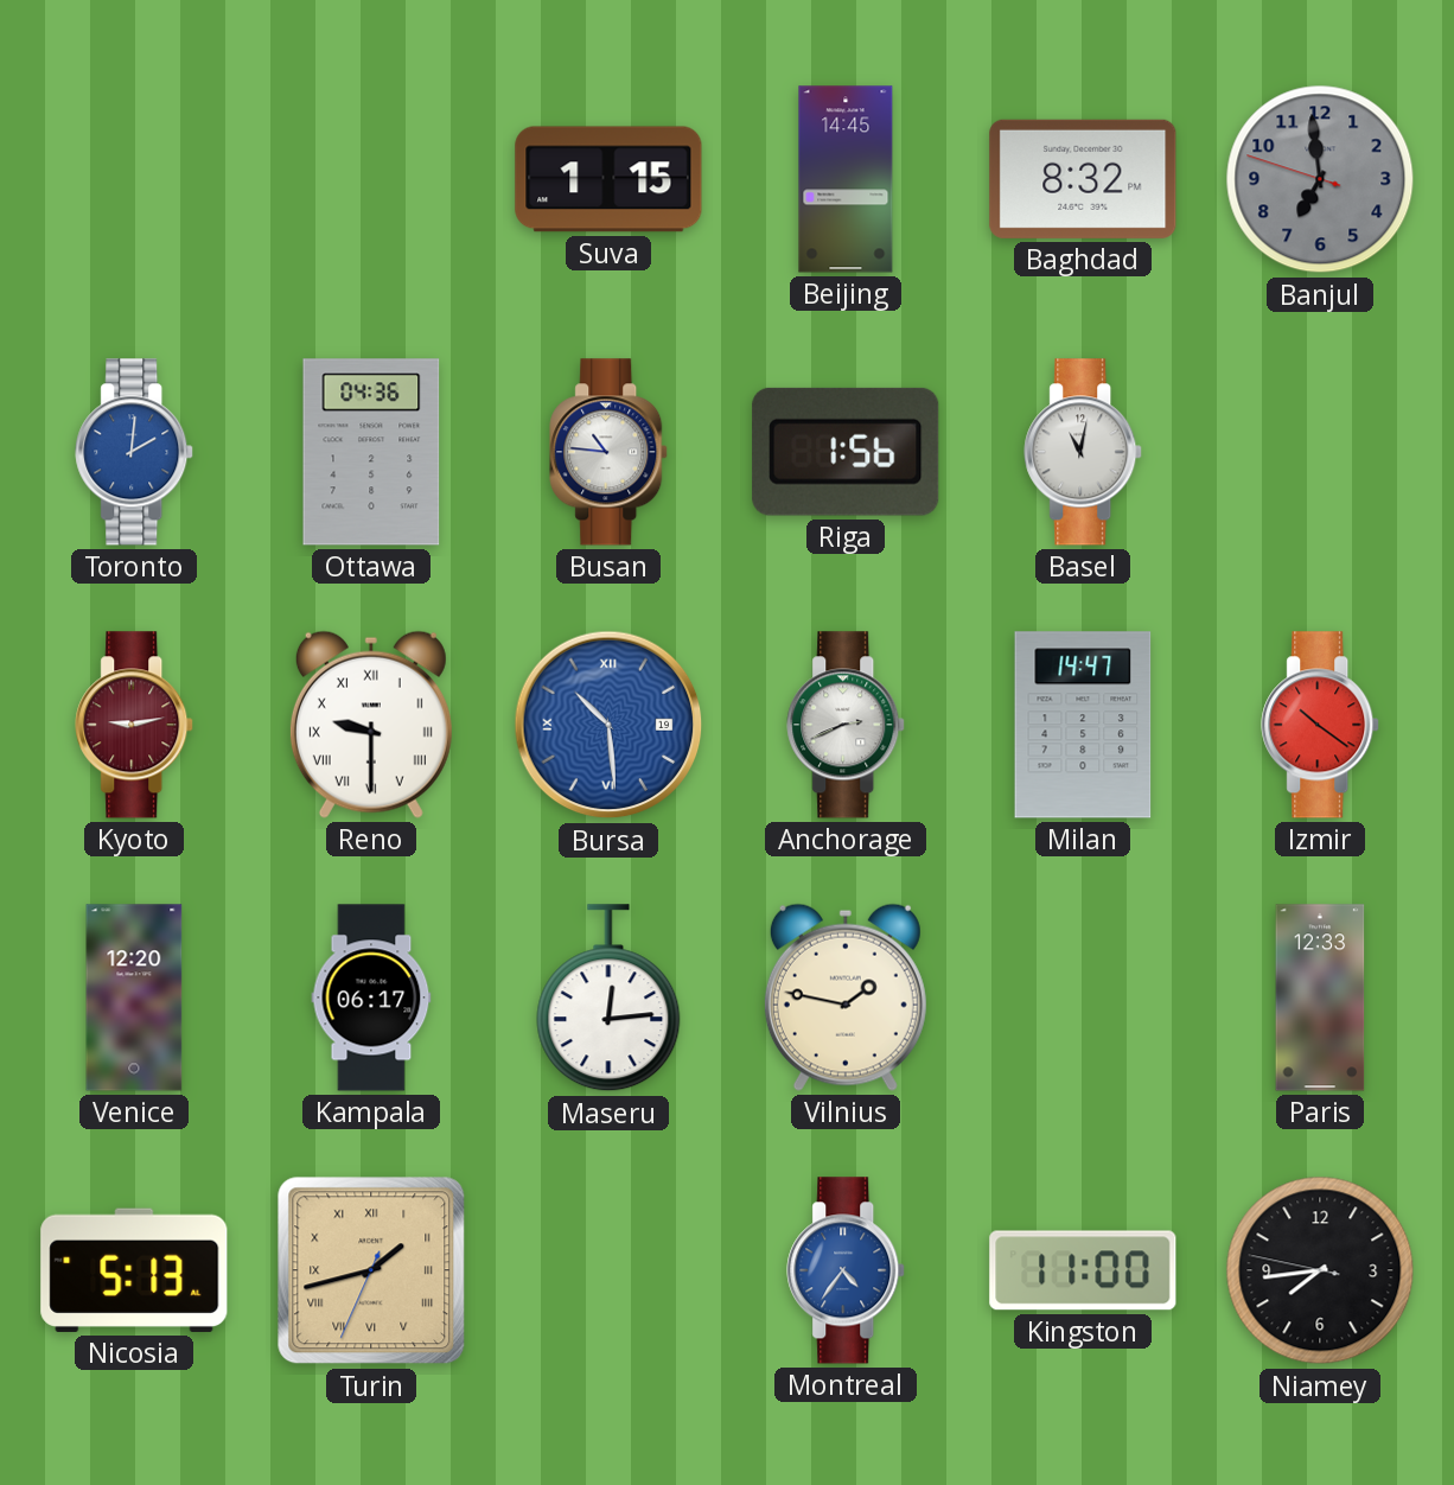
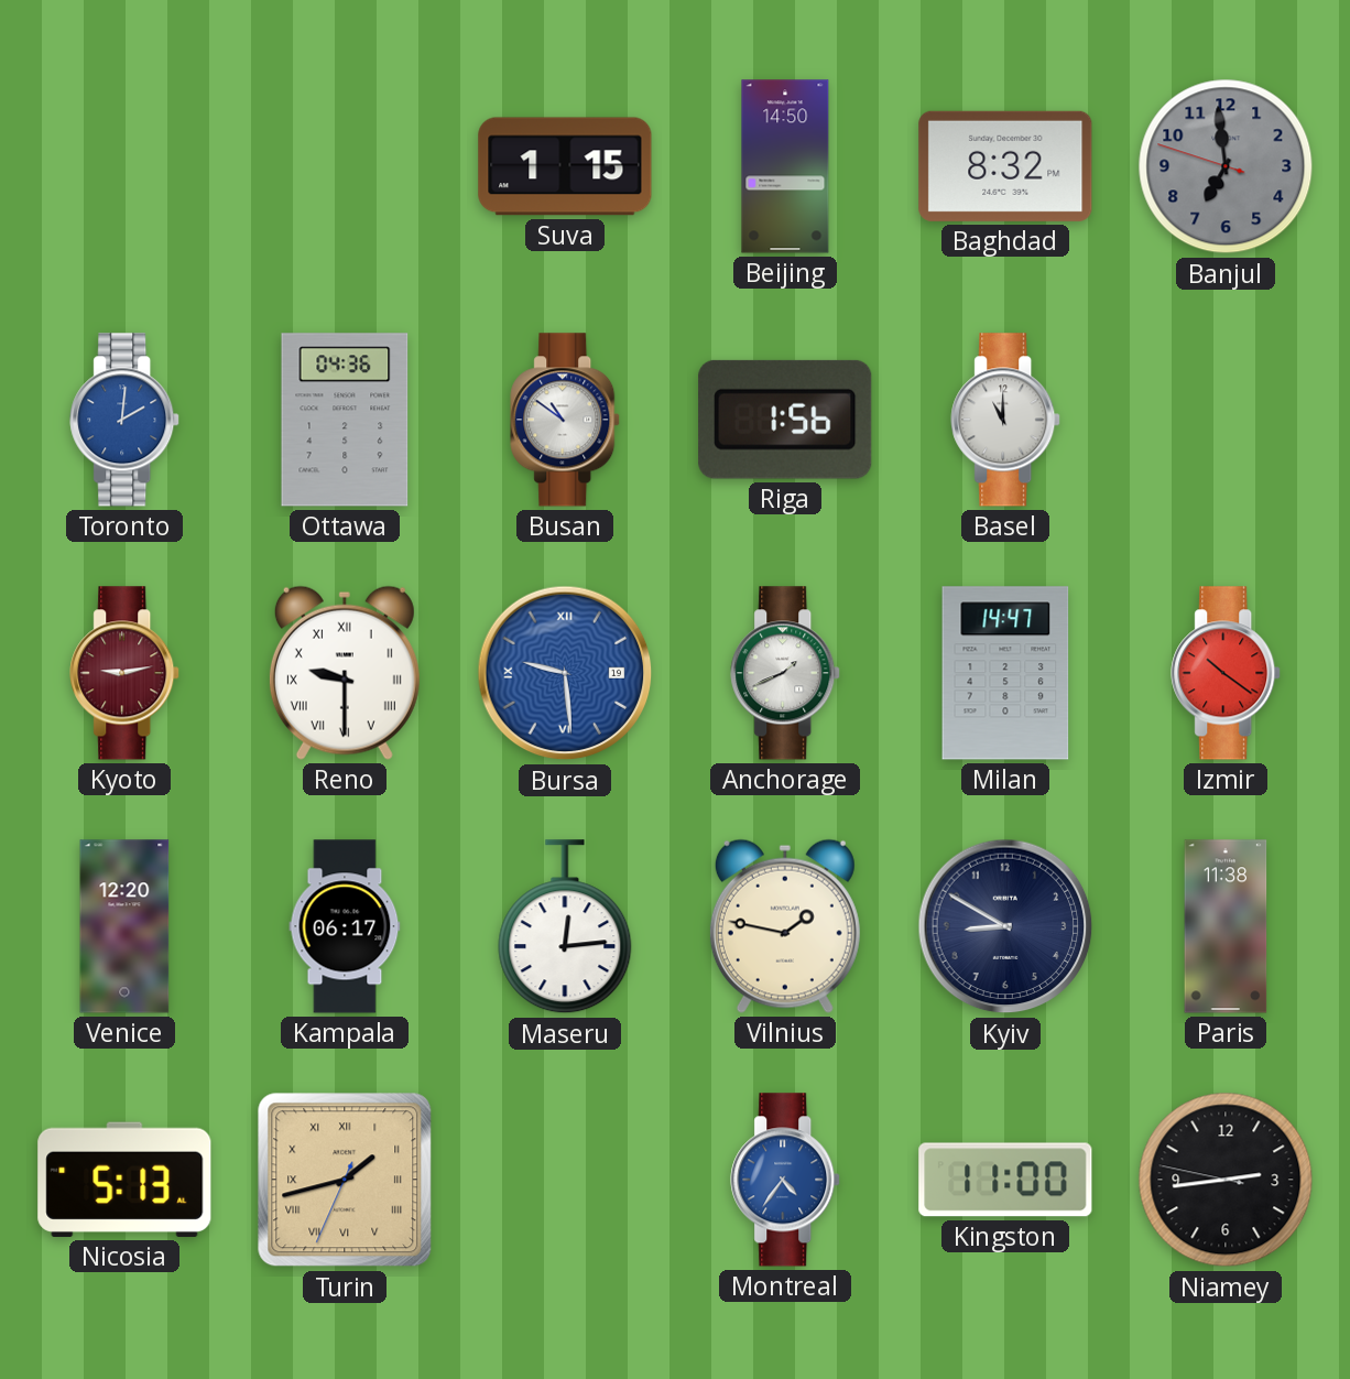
Beijing: 14:45 -> 14:50
Busan: 10:46 -> 10:51
Basel: 11:02 -> 11:00
Bursa: 10:29 -> 9:29
Anchorage: 2:41 -> 1:41
Kyiv: none -> 8:50
Paris: 12:33 -> 11:38
Niamey: 7:43 -> 2:43
